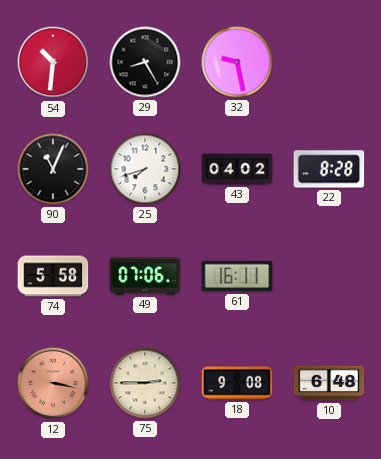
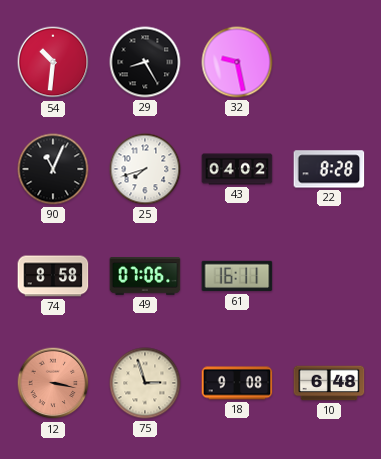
74: 5:58 -> 8:58
75: 2:45 -> 2:57
